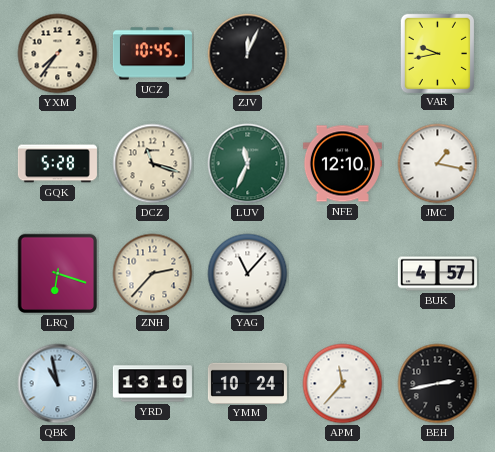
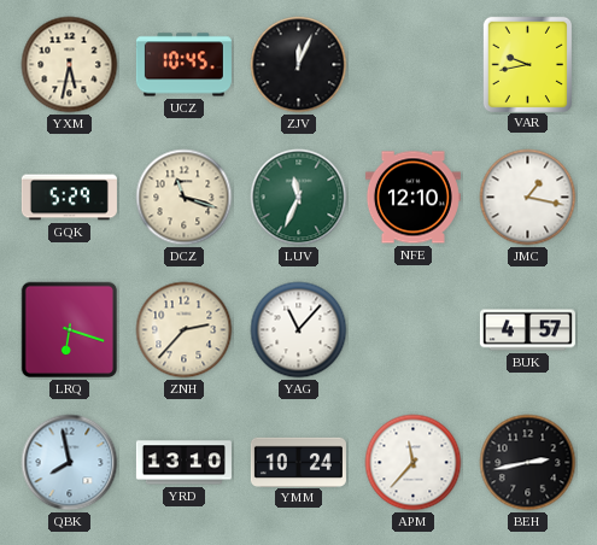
YXM: 7:36 -> 5:32
GQK: 5:28 -> 5:29
QBK: 10:58 -> 7:58
